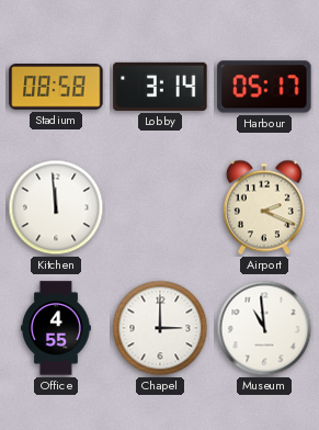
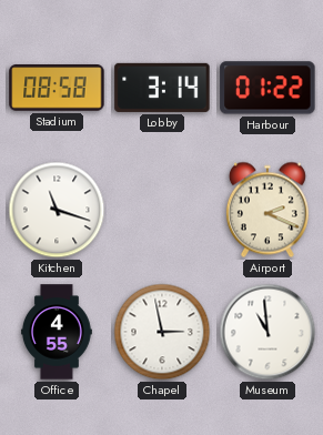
Harbour: 05:17 -> 01:22
Kitchen: 11:59 -> 11:18
Chapel: 3:00 -> 2:58
